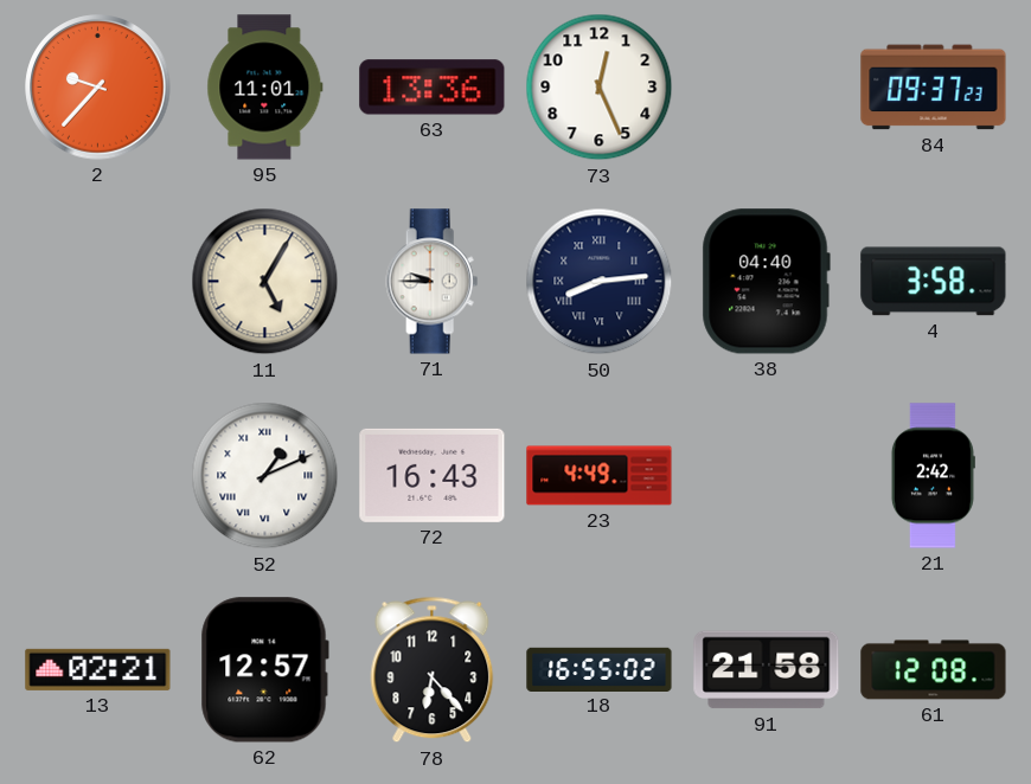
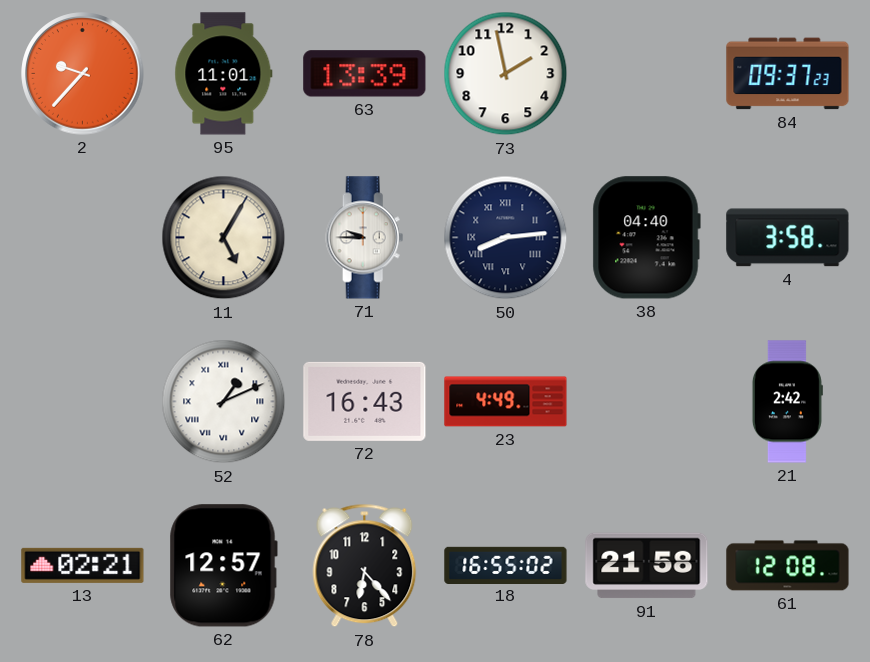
63: 13:36 -> 13:39
73: 12:26 -> 1:58
